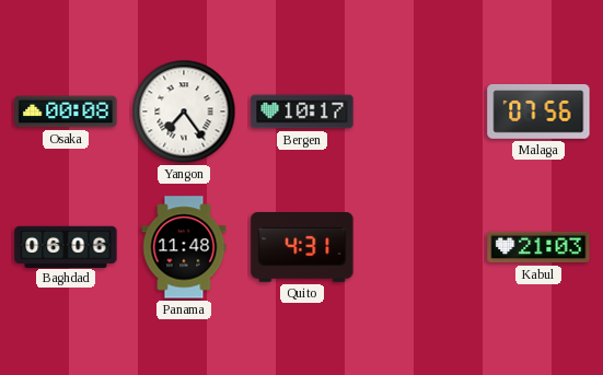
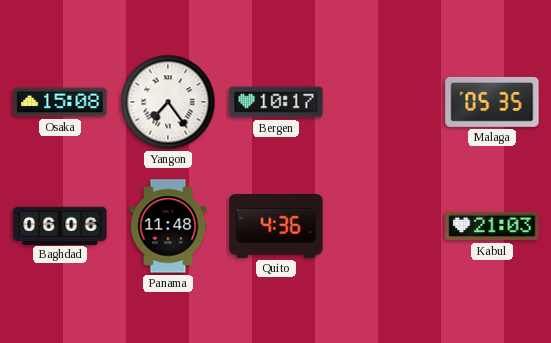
Osaka: 00:08 -> 15:08
Malaga: 07:56 -> 05:35
Quito: 4:31 -> 4:36
